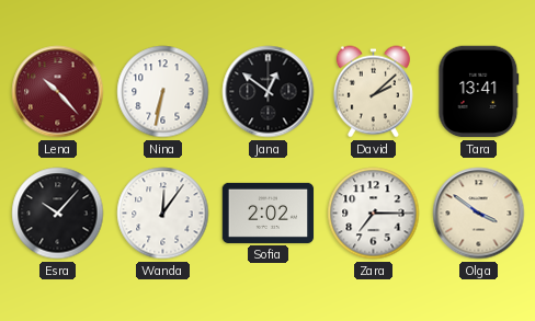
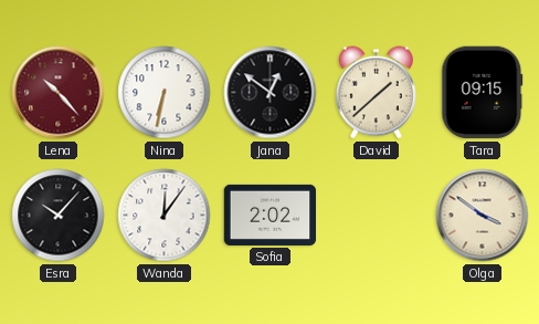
David: 2:08 -> 1:38
Tara: 13:41 -> 09:15
Zara: 7:15 -> none
